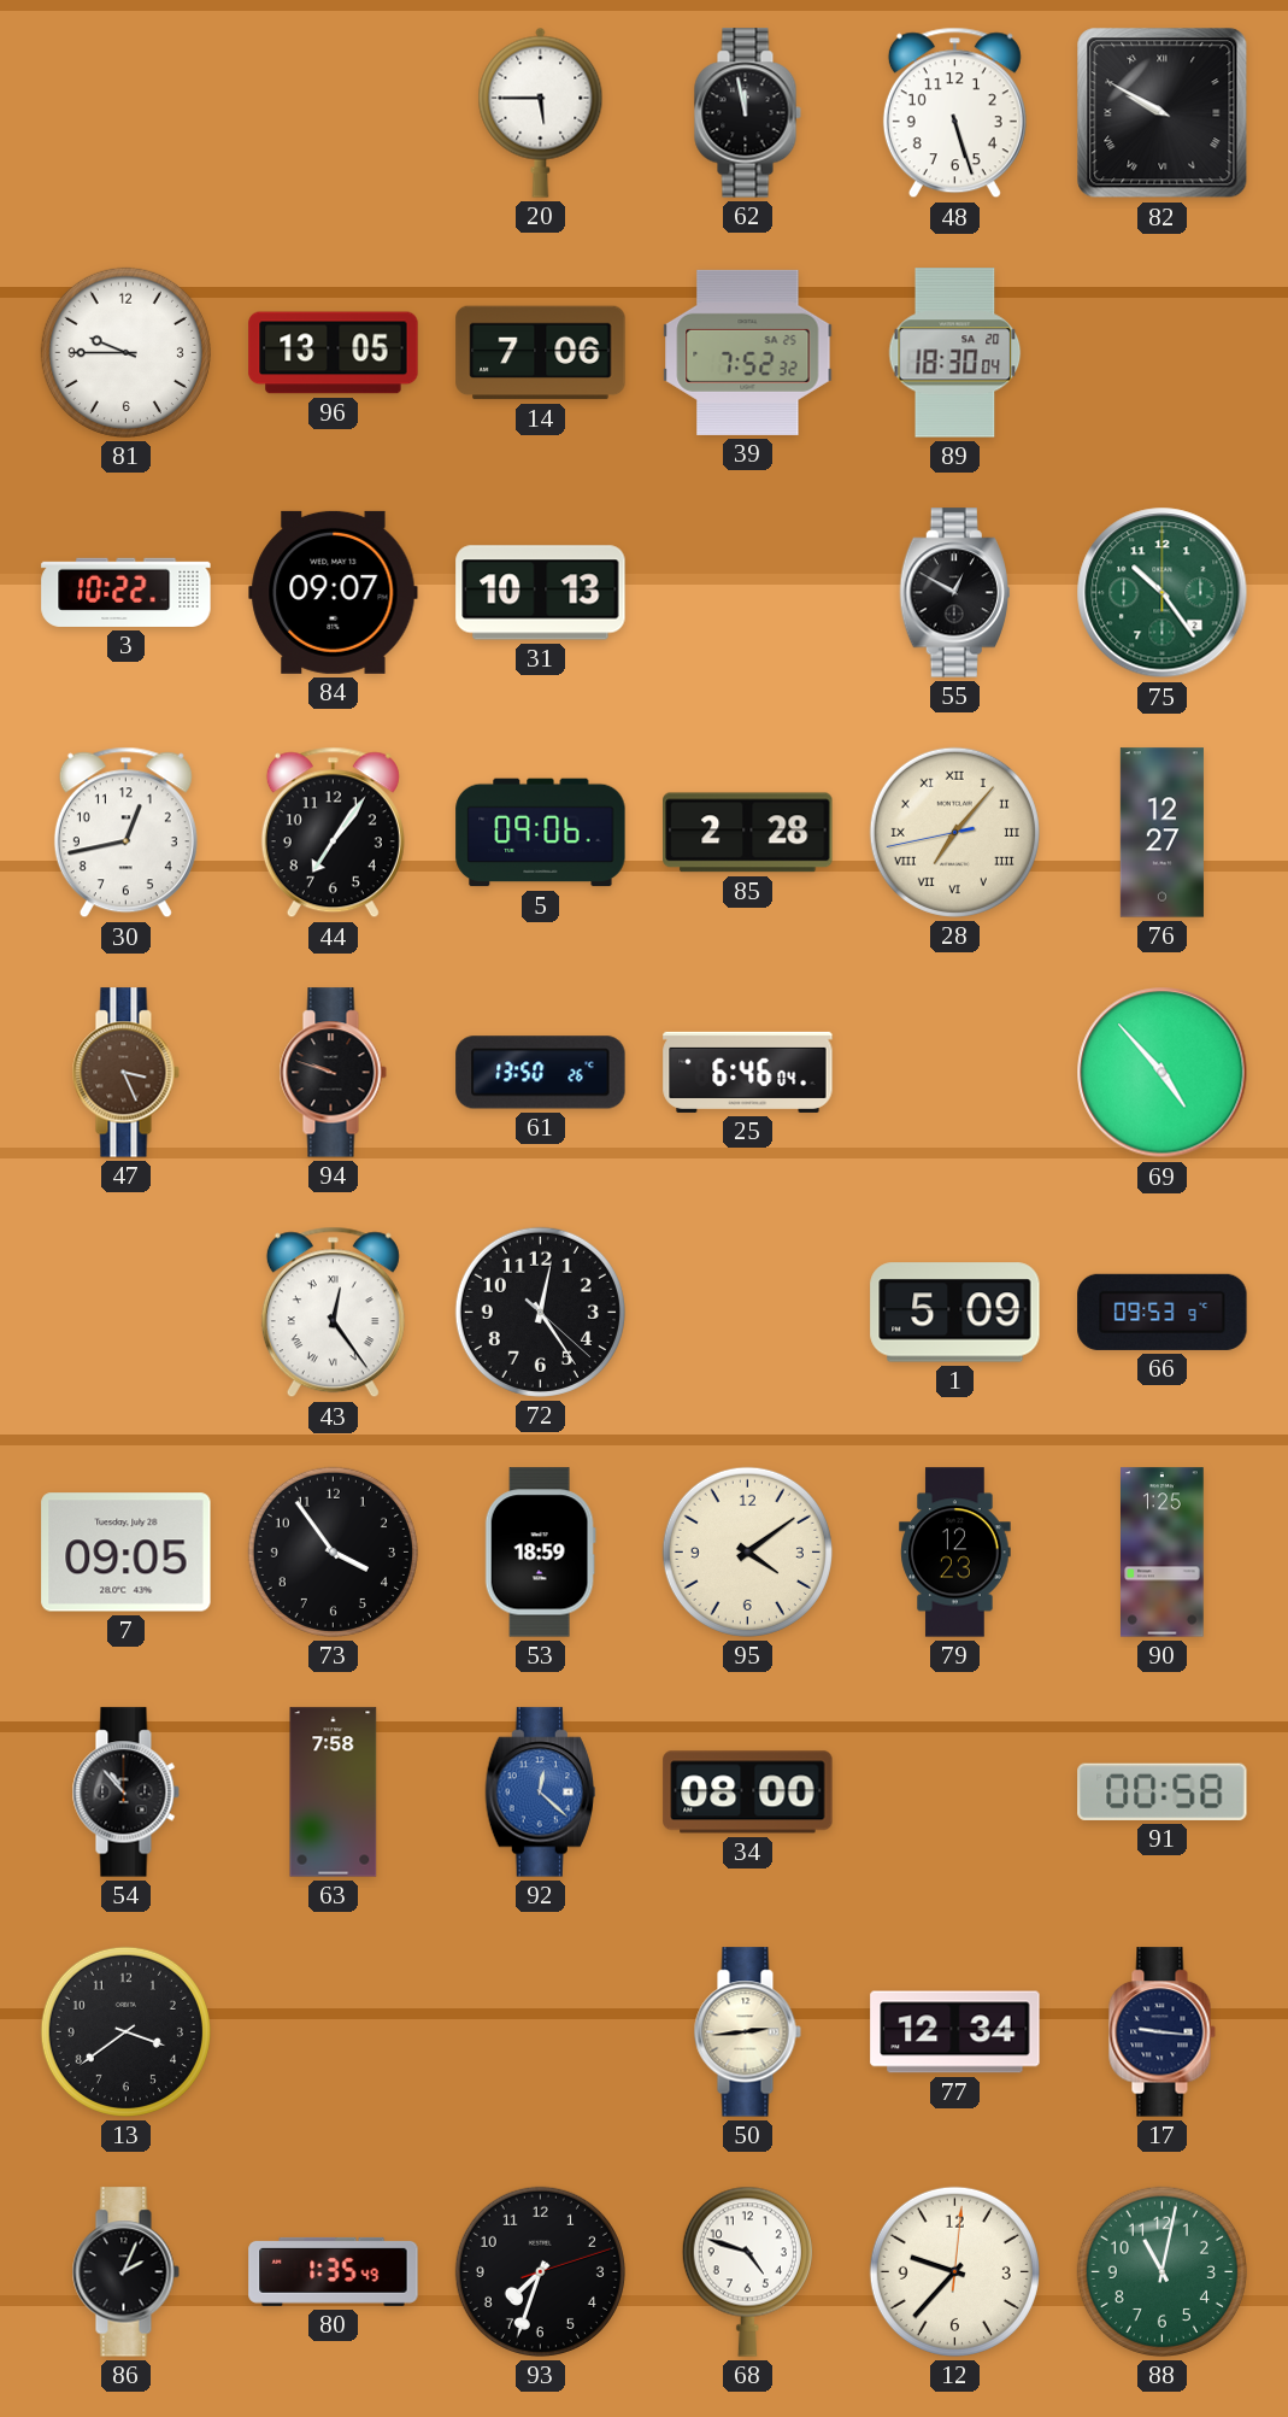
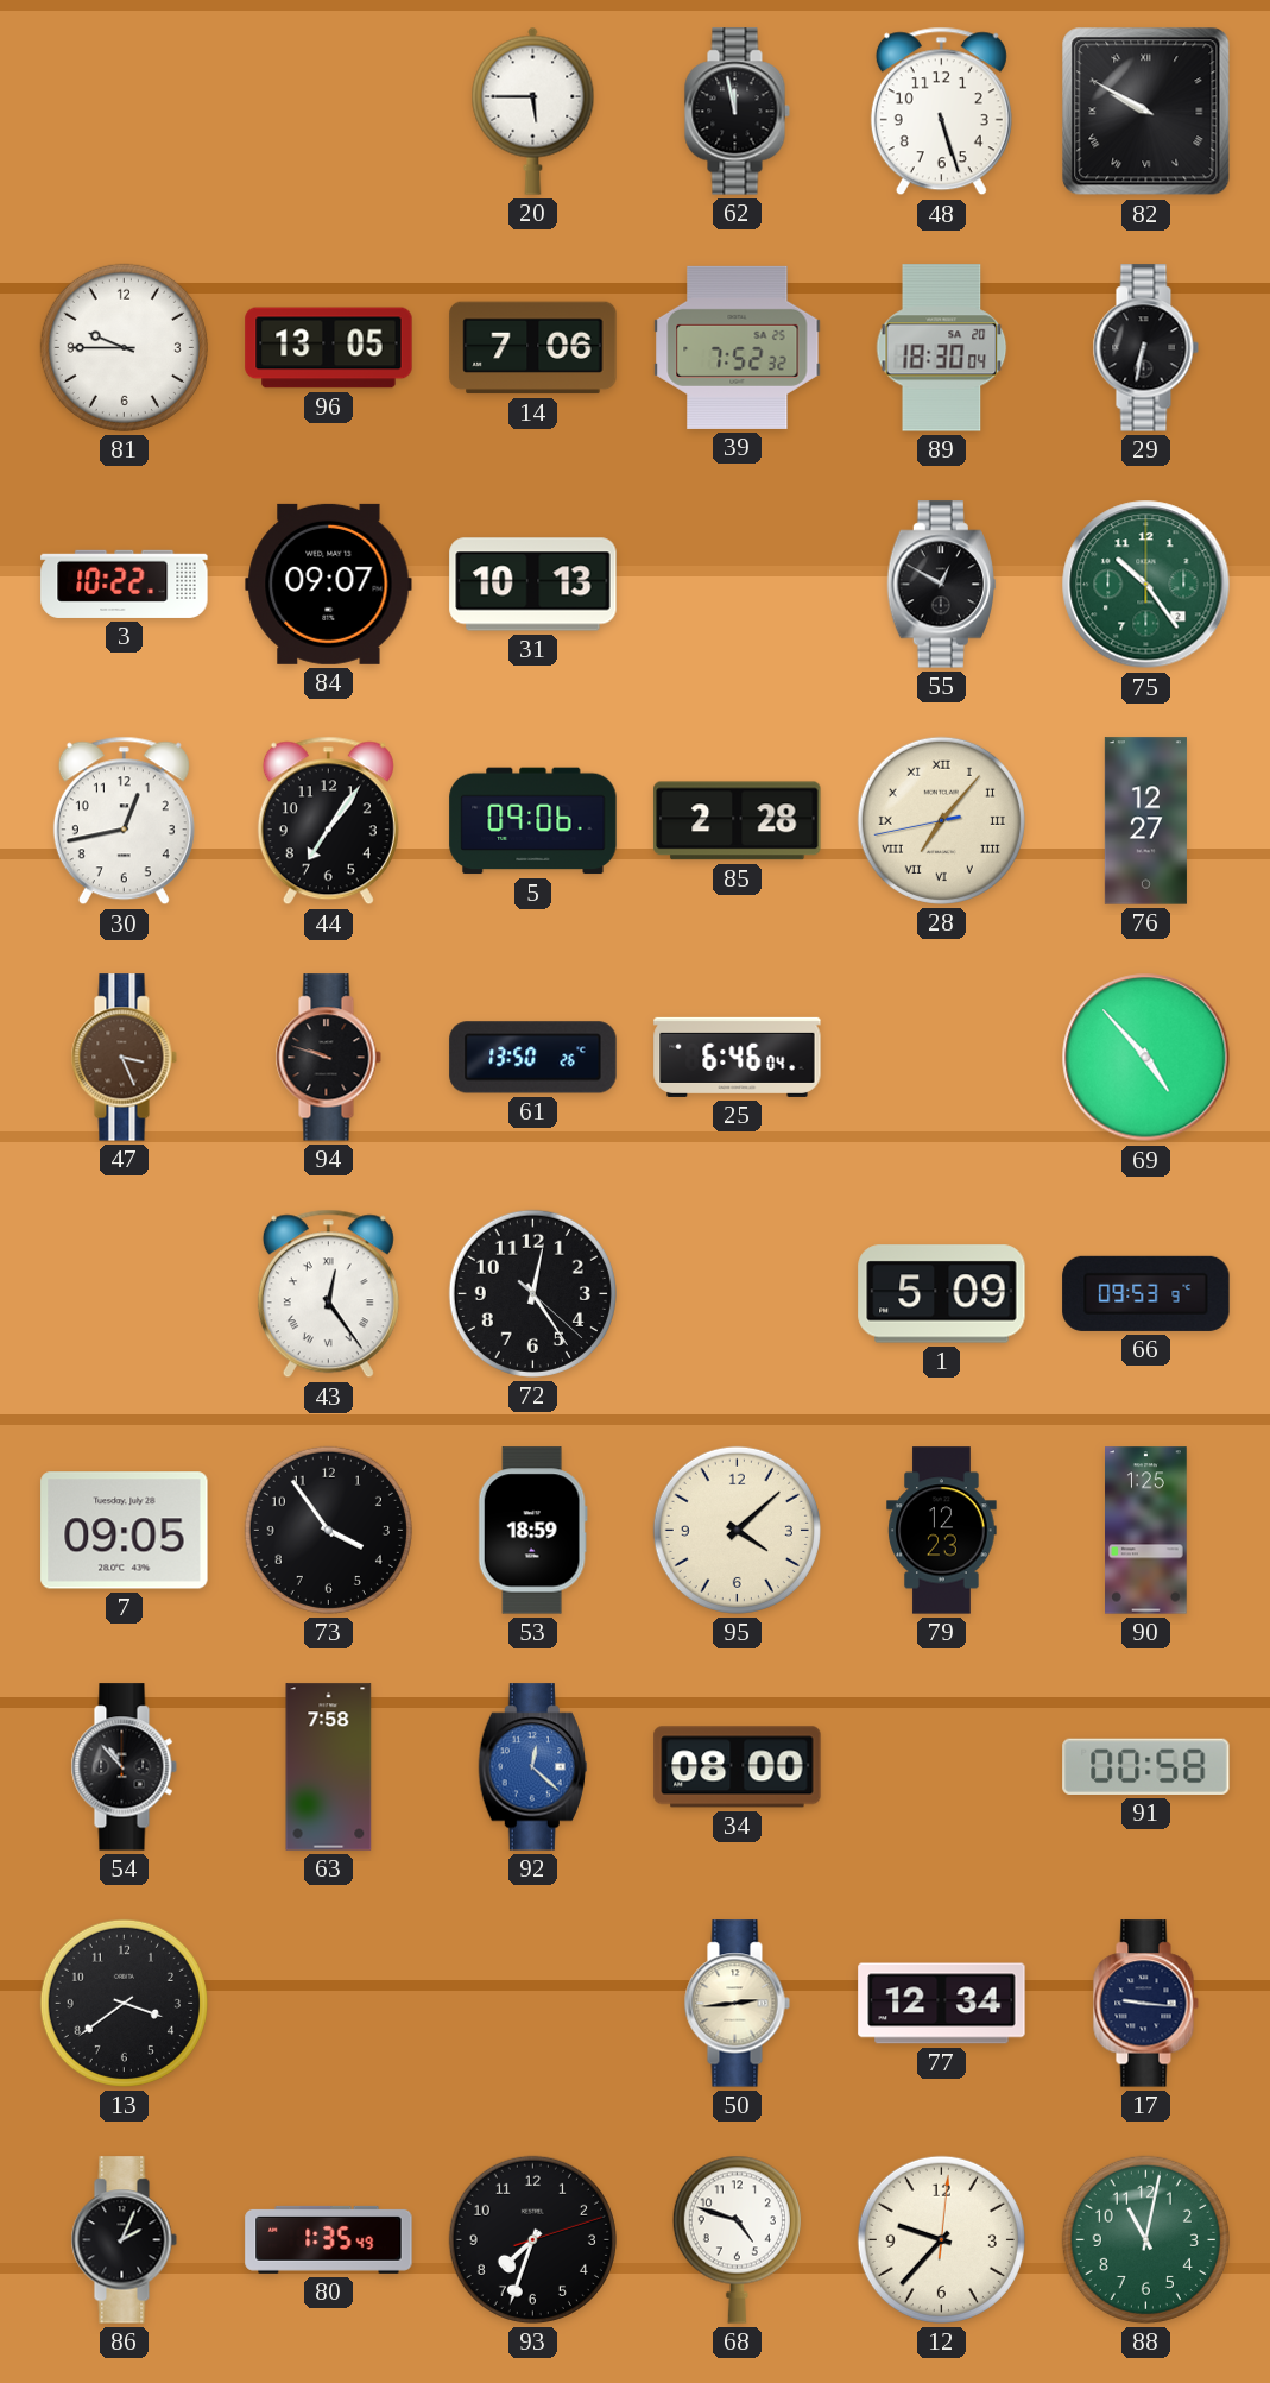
29: none -> 6:32
95: 4:09 -> 4:08
